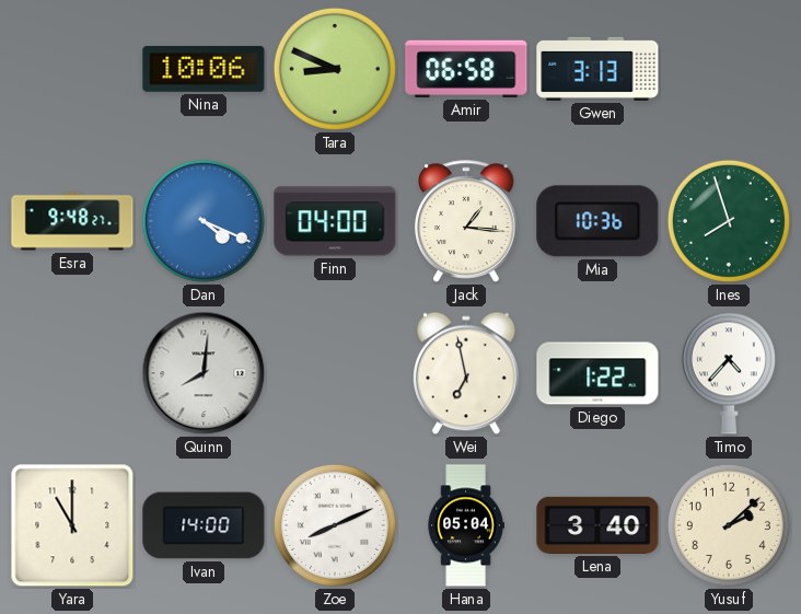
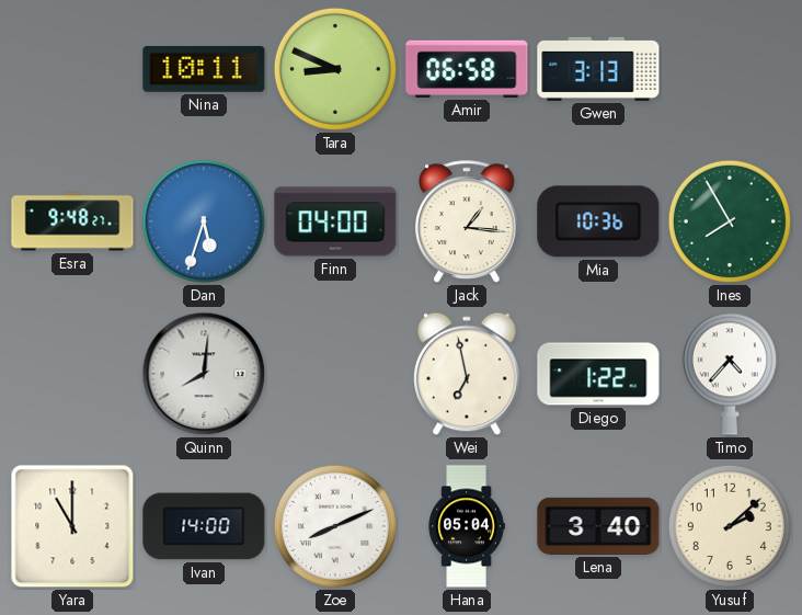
Nina: 10:06 -> 10:11
Dan: 4:19 -> 5:33
Ines: 7:57 -> 7:55
